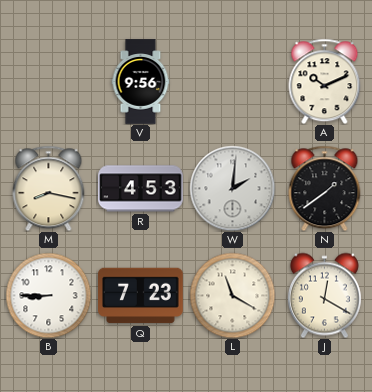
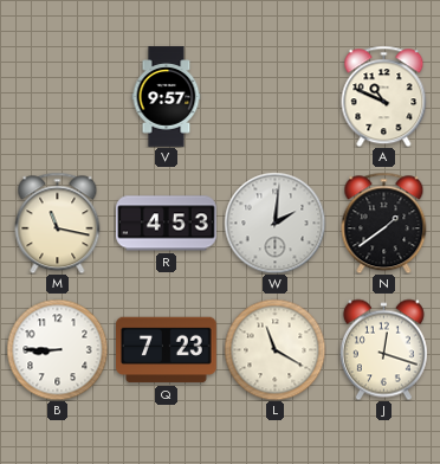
V: 9:56 -> 9:57
A: 10:11 -> 10:49
M: 8:17 -> 11:17
J: 12:20 -> 12:18
